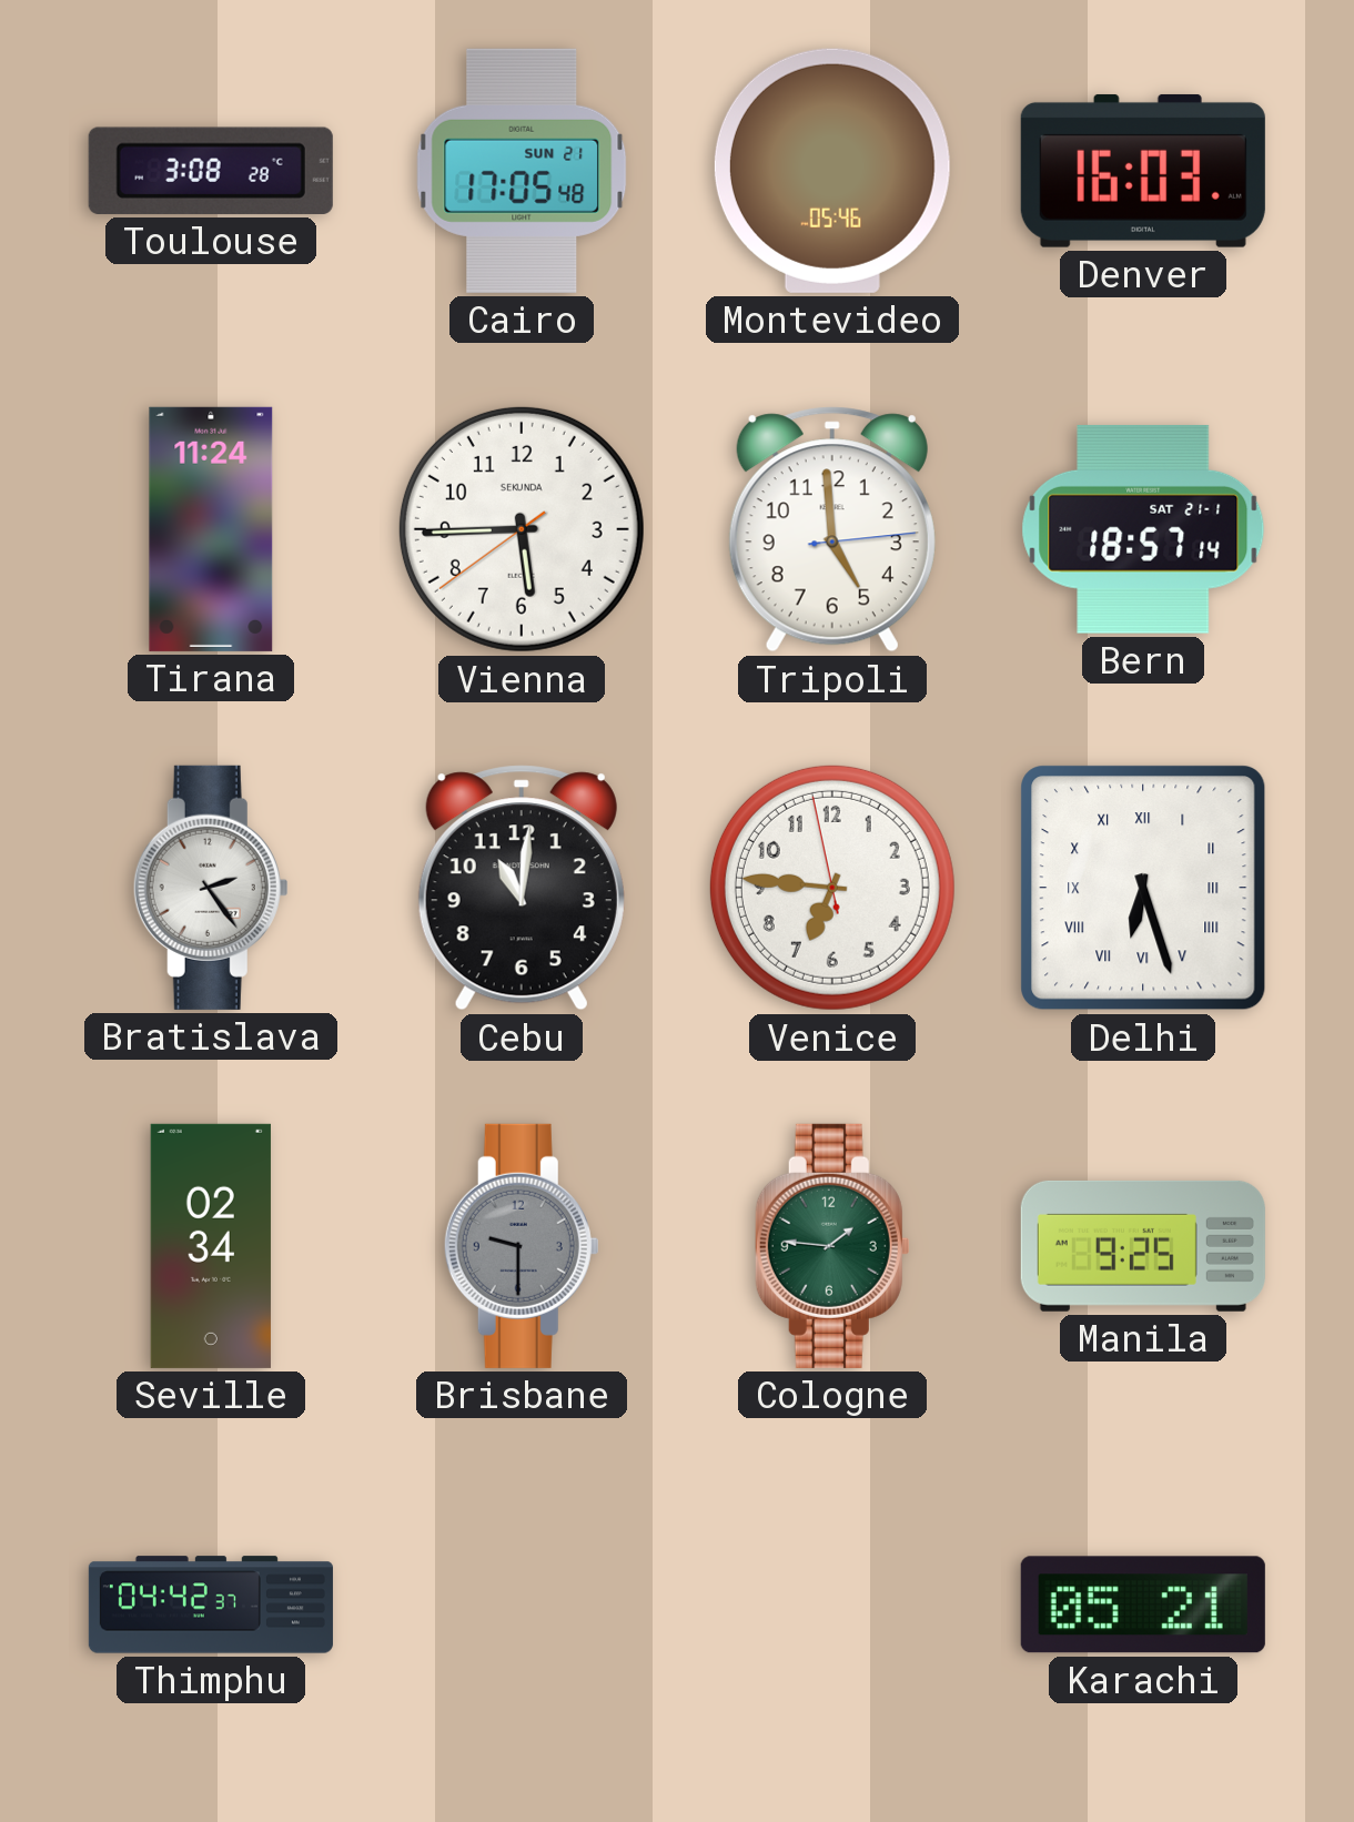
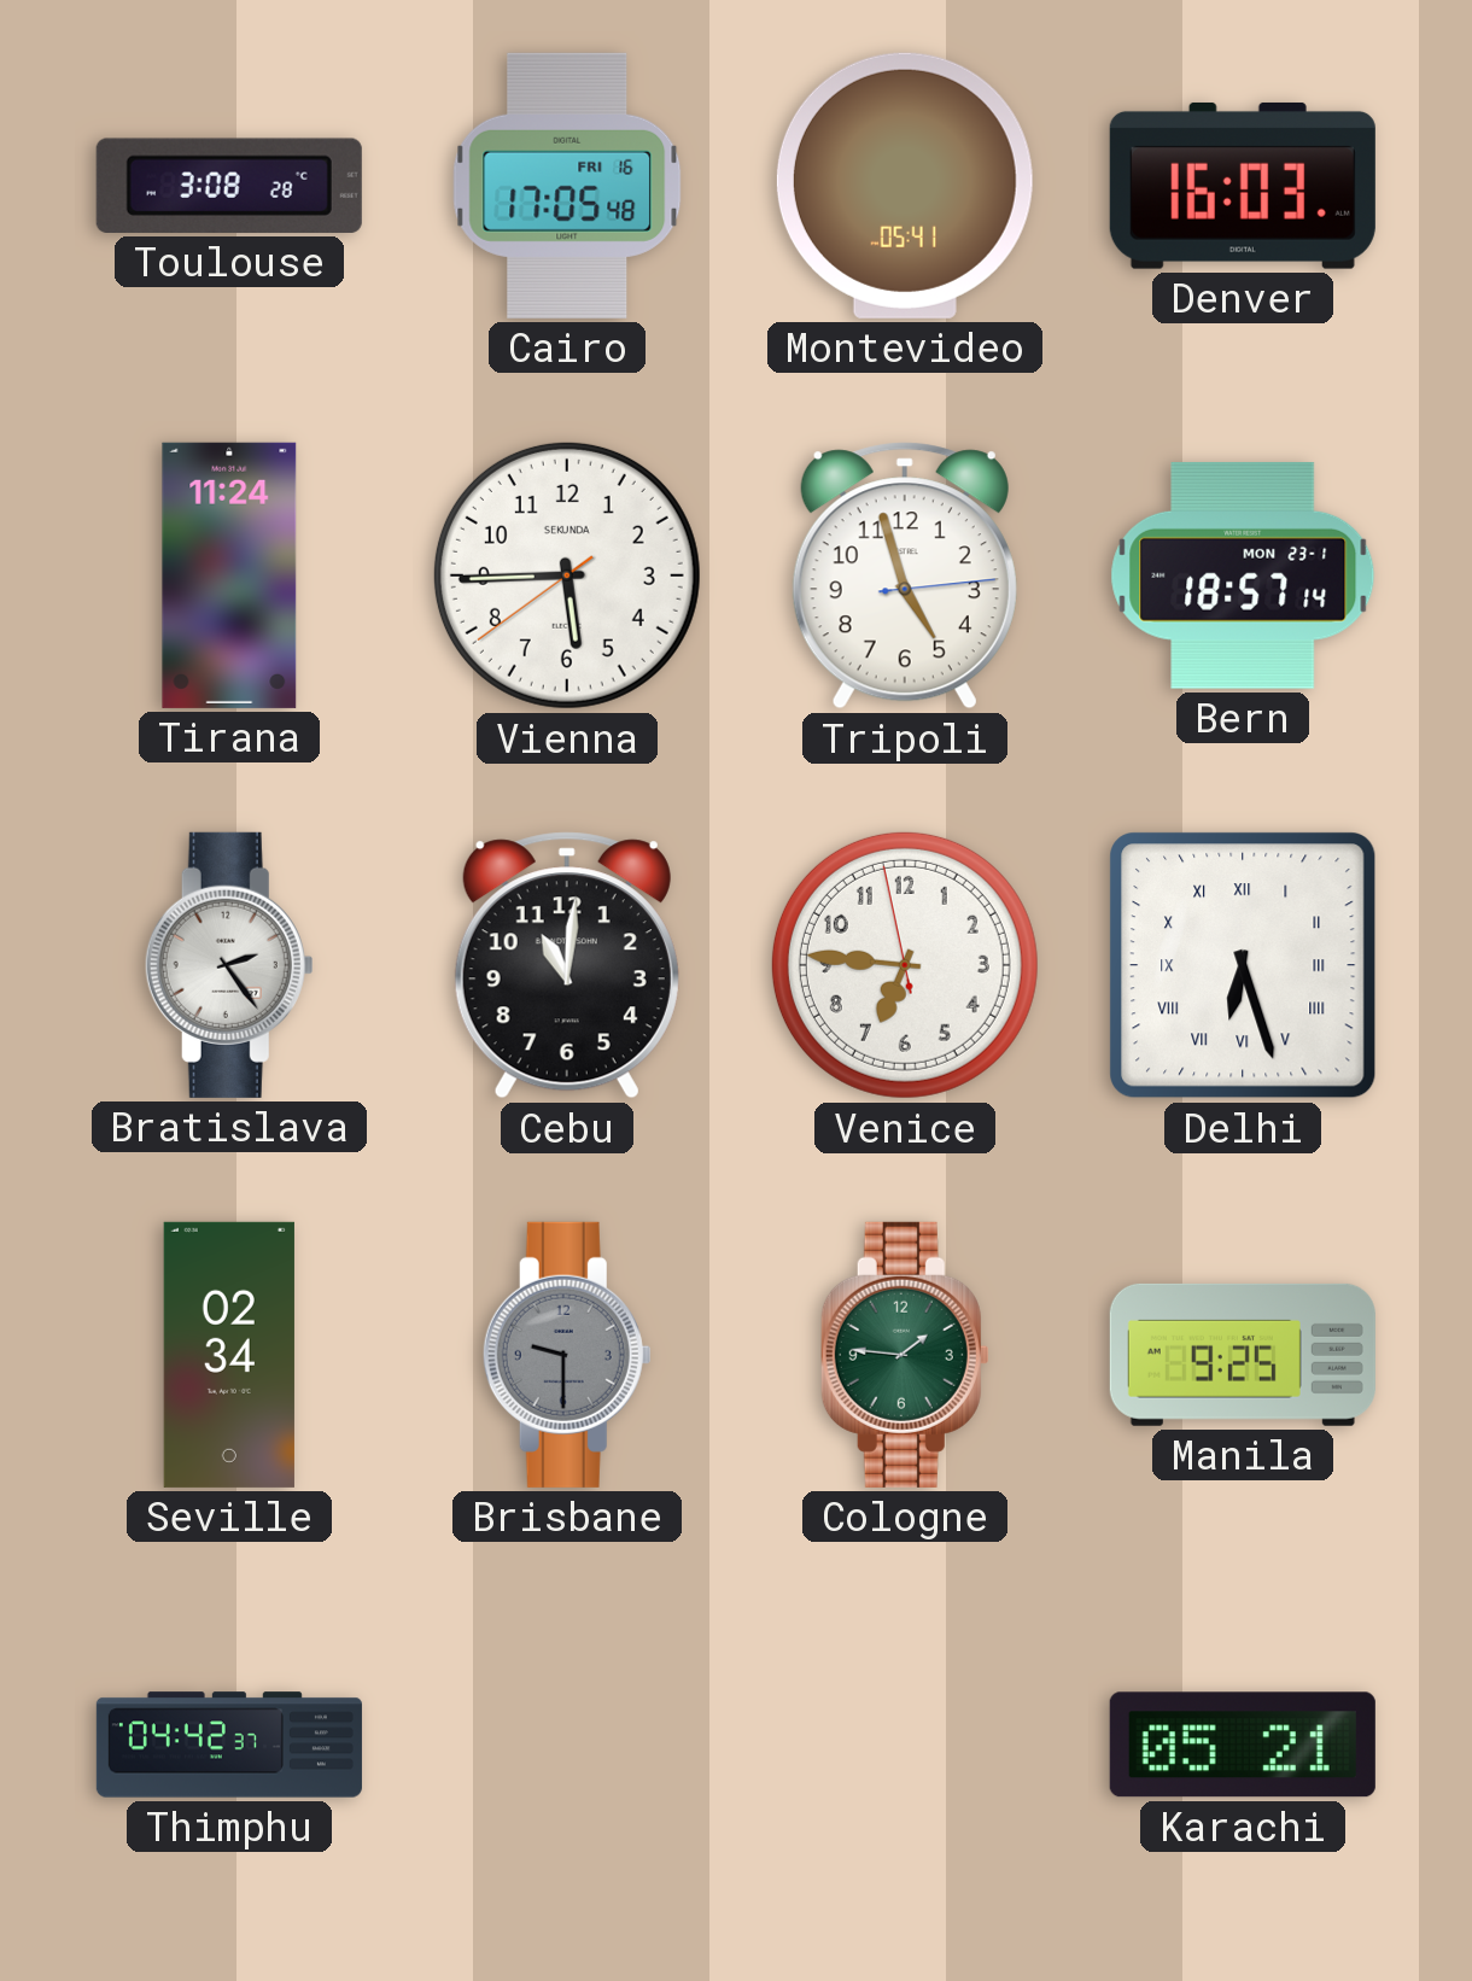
Cairo date: SUN 21 -> FRI 16
Montevideo: 05:46 -> 05:41
Tripoli: 4:59 -> 4:57
Bern date: SAT 21-1 -> MON 23-1
